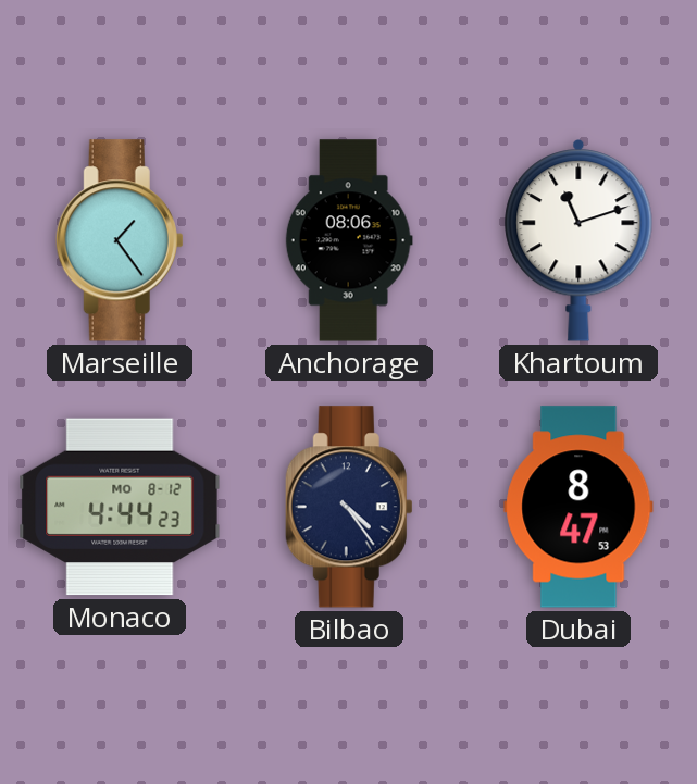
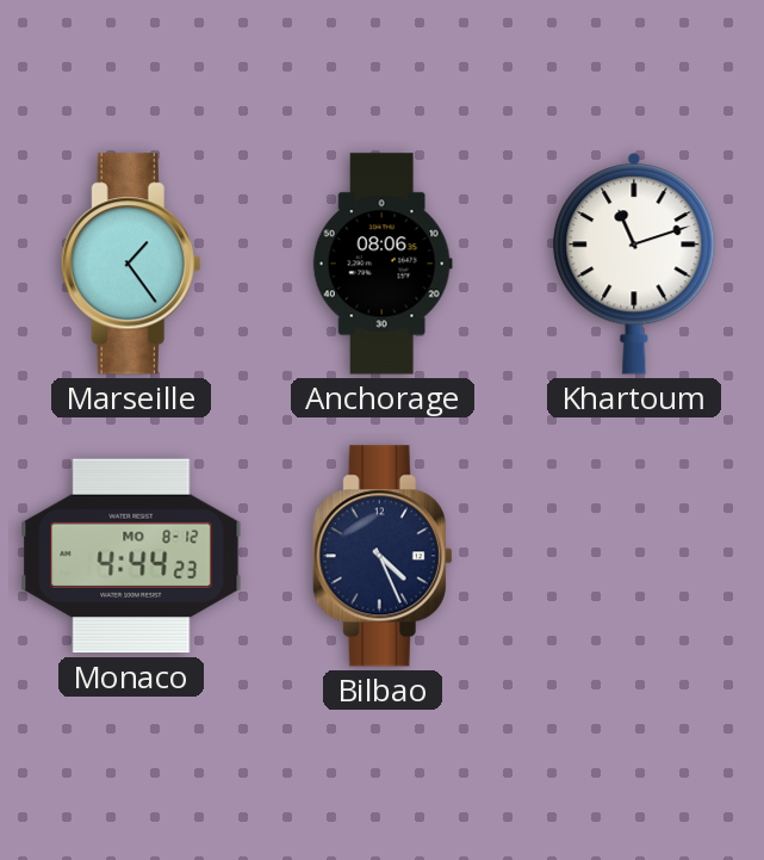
Bilbao: 4:24 -> 4:26
Dubai: 8:47 -> none
